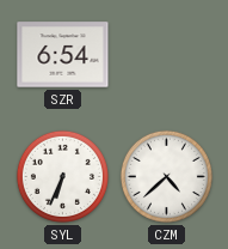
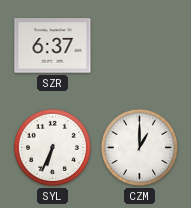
SZR: 6:54 -> 6:37
CZM: 4:38 -> 1:00
